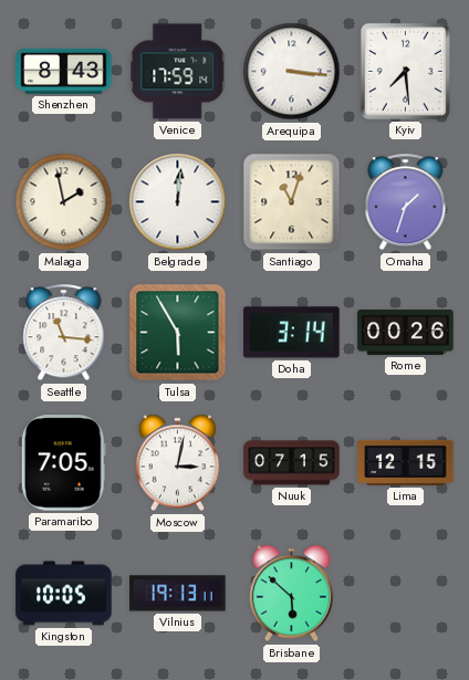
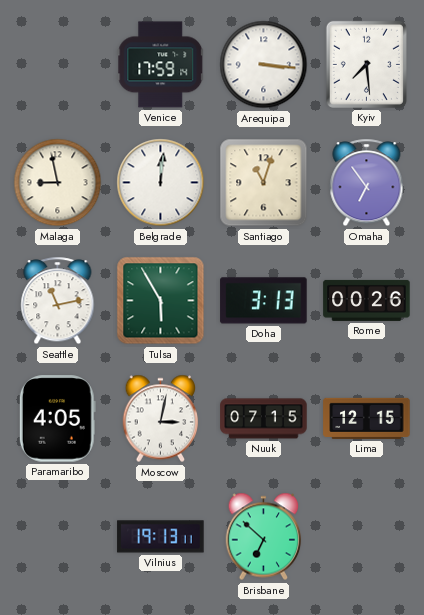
Shenzhen: 8:43 -> none
Malaga: 1:58 -> 8:58
Omaha: 1:33 -> 6:54
Seattle: 11:16 -> 11:13
Doha: 3:14 -> 3:13
Paramaribo: 7:05 -> 4:05
Kingston: 10:05 -> none
Brisbane: 5:52 -> 6:52
